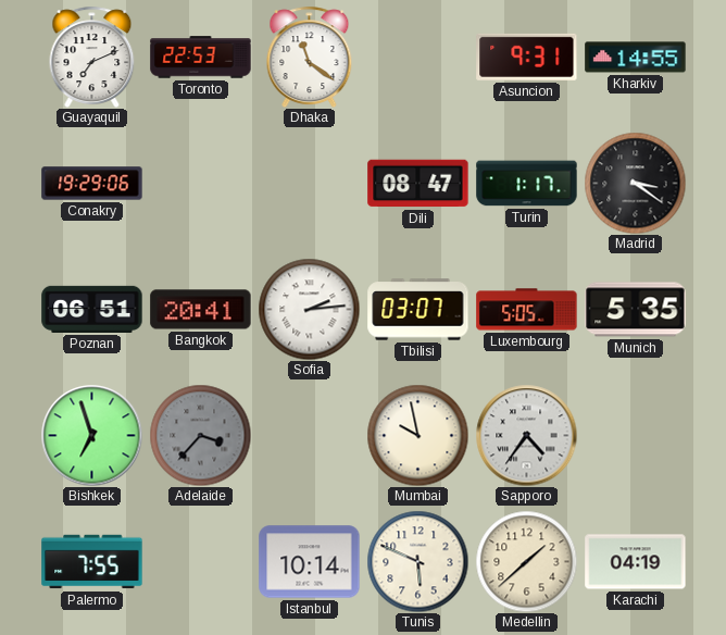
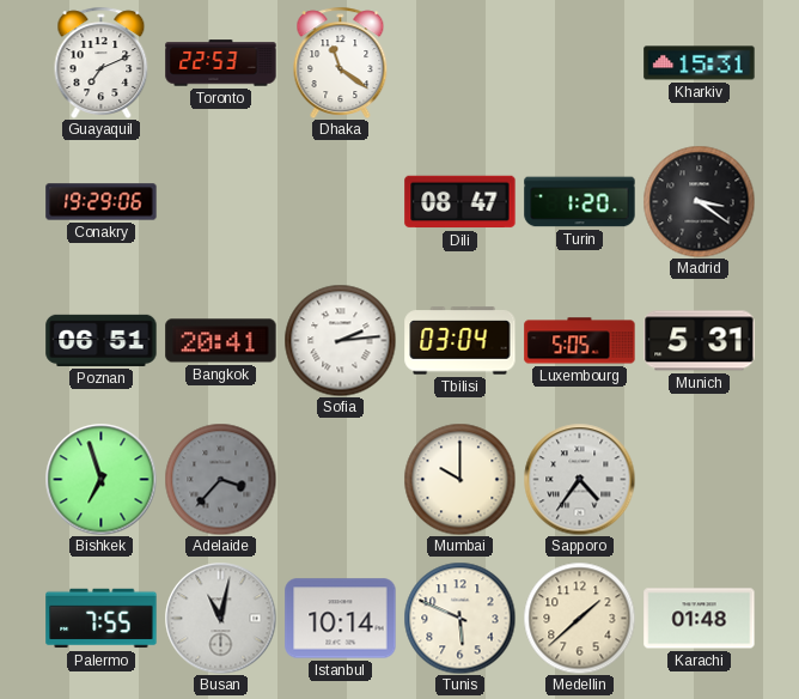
Asuncion: 9:31 -> none
Kharkiv: 14:55 -> 15:31
Turin: 1:17 -> 1:20
Tbilisi: 03:07 -> 03:04
Munich: 5:35 -> 5:31
Mumbai: 9:58 -> 10:00
Busan: none -> 11:02
Karachi: 04:19 -> 01:48
